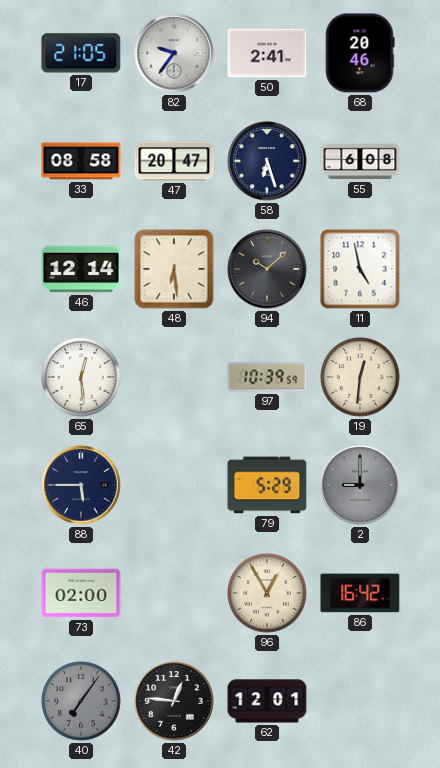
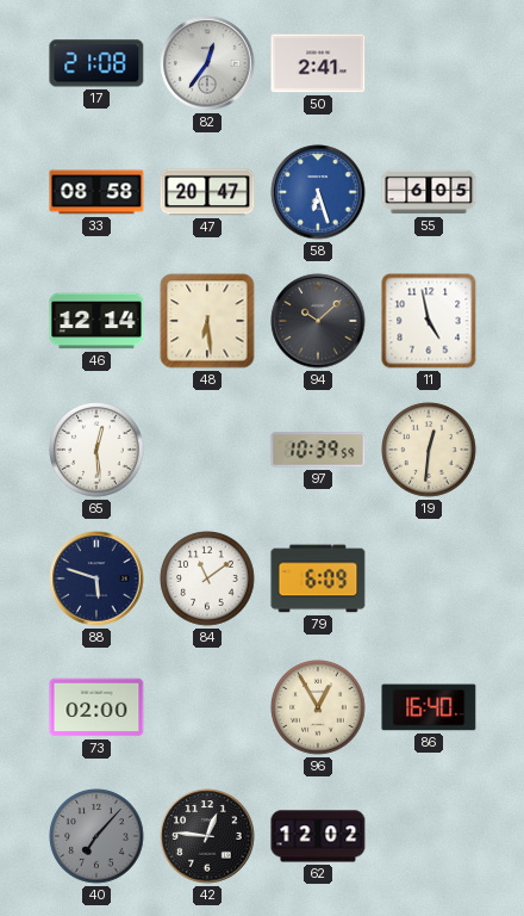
17: 21:05 -> 21:08
82: 9:36 -> 12:36
68: 20:46 -> none
58 dial: navy -> blue
55: 6:08 -> 6:05
88: 5:45 -> 5:48
84: none -> 11:09
79: 5:29 -> 6:09
2: 9:00 -> none
86: 16:42 -> 16:40
40: 7:06 -> 7:07
62: 12:01 -> 12:02
